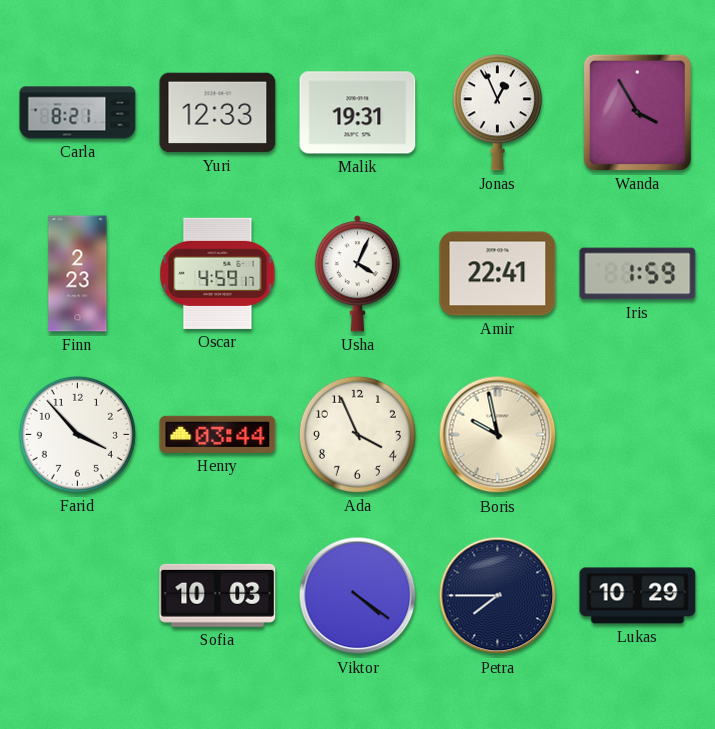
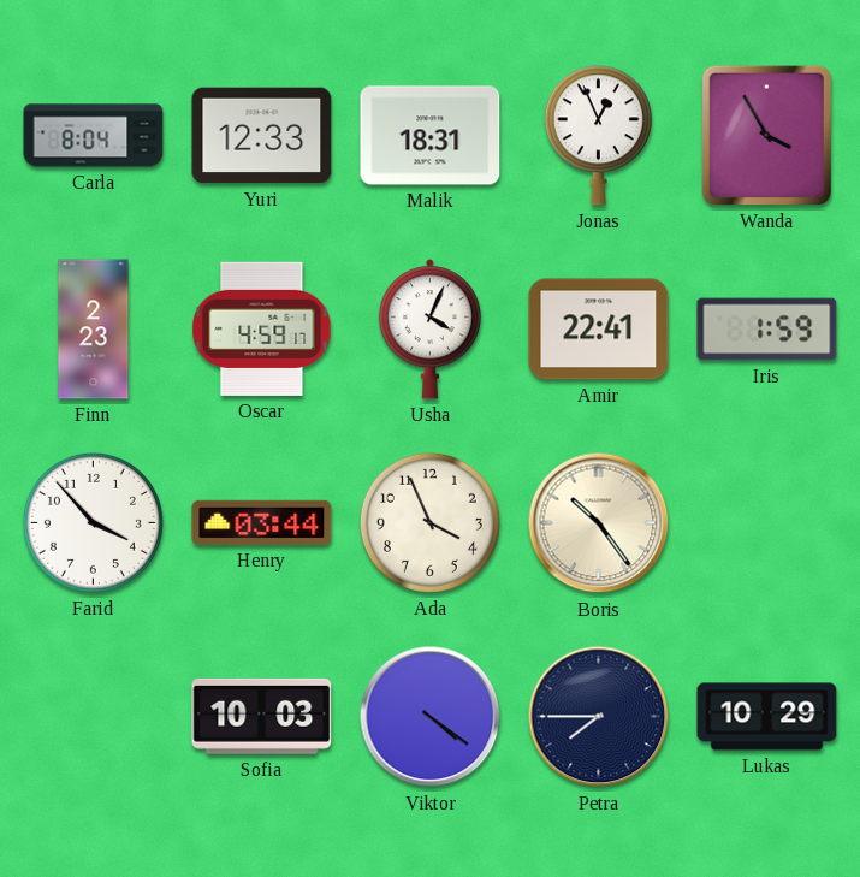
Carla: 8:21 -> 8:04
Malik: 19:31 -> 18:31
Boris: 9:58 -> 10:24
